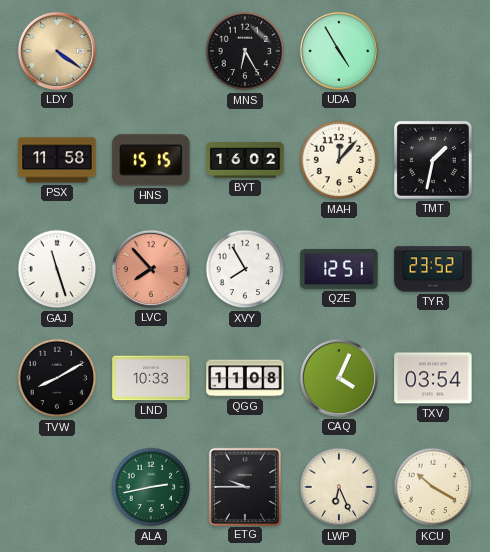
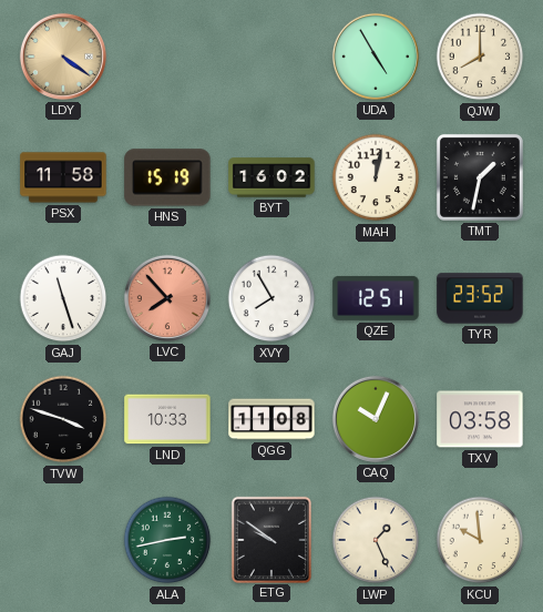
MNS: 6:25 -> none
QJW: none -> 8:00
HNS: 15:15 -> 15:19
MAH: 12:07 -> 12:02
TVW: 8:10 -> 3:48
CAQ: 4:04 -> 10:04
TXV: 03:54 -> 03:58
ETG: 9:45 -> 9:51
LWP: 6:26 -> 1:26
KCU: 10:20 -> 9:59
